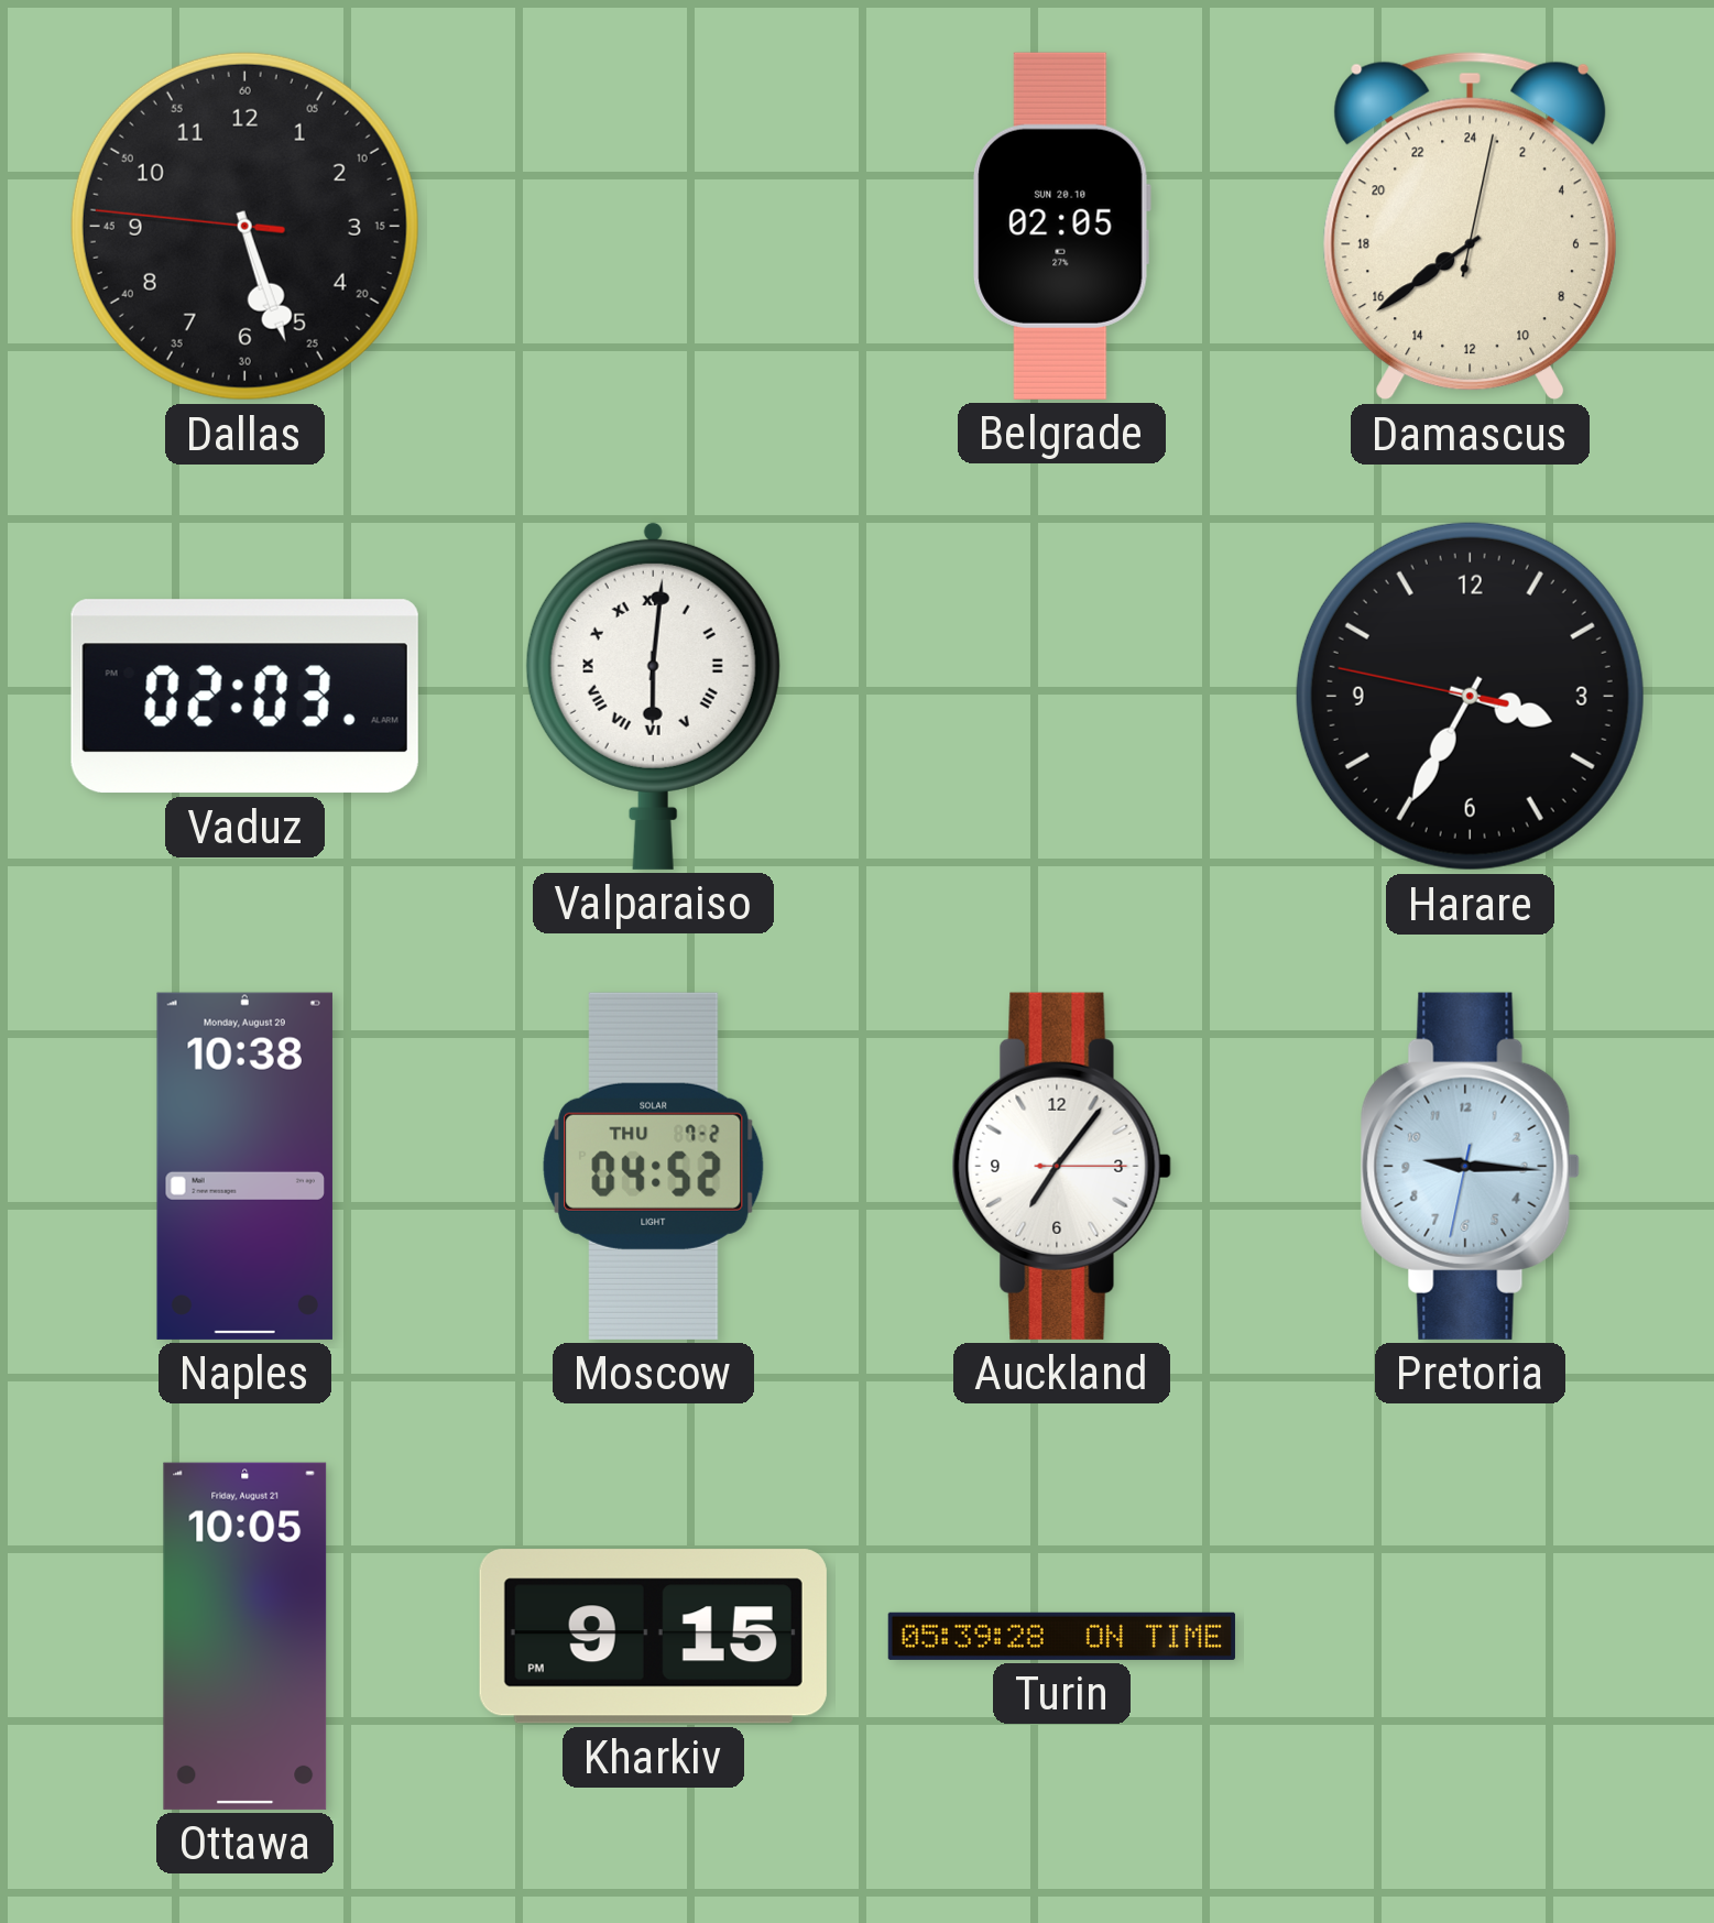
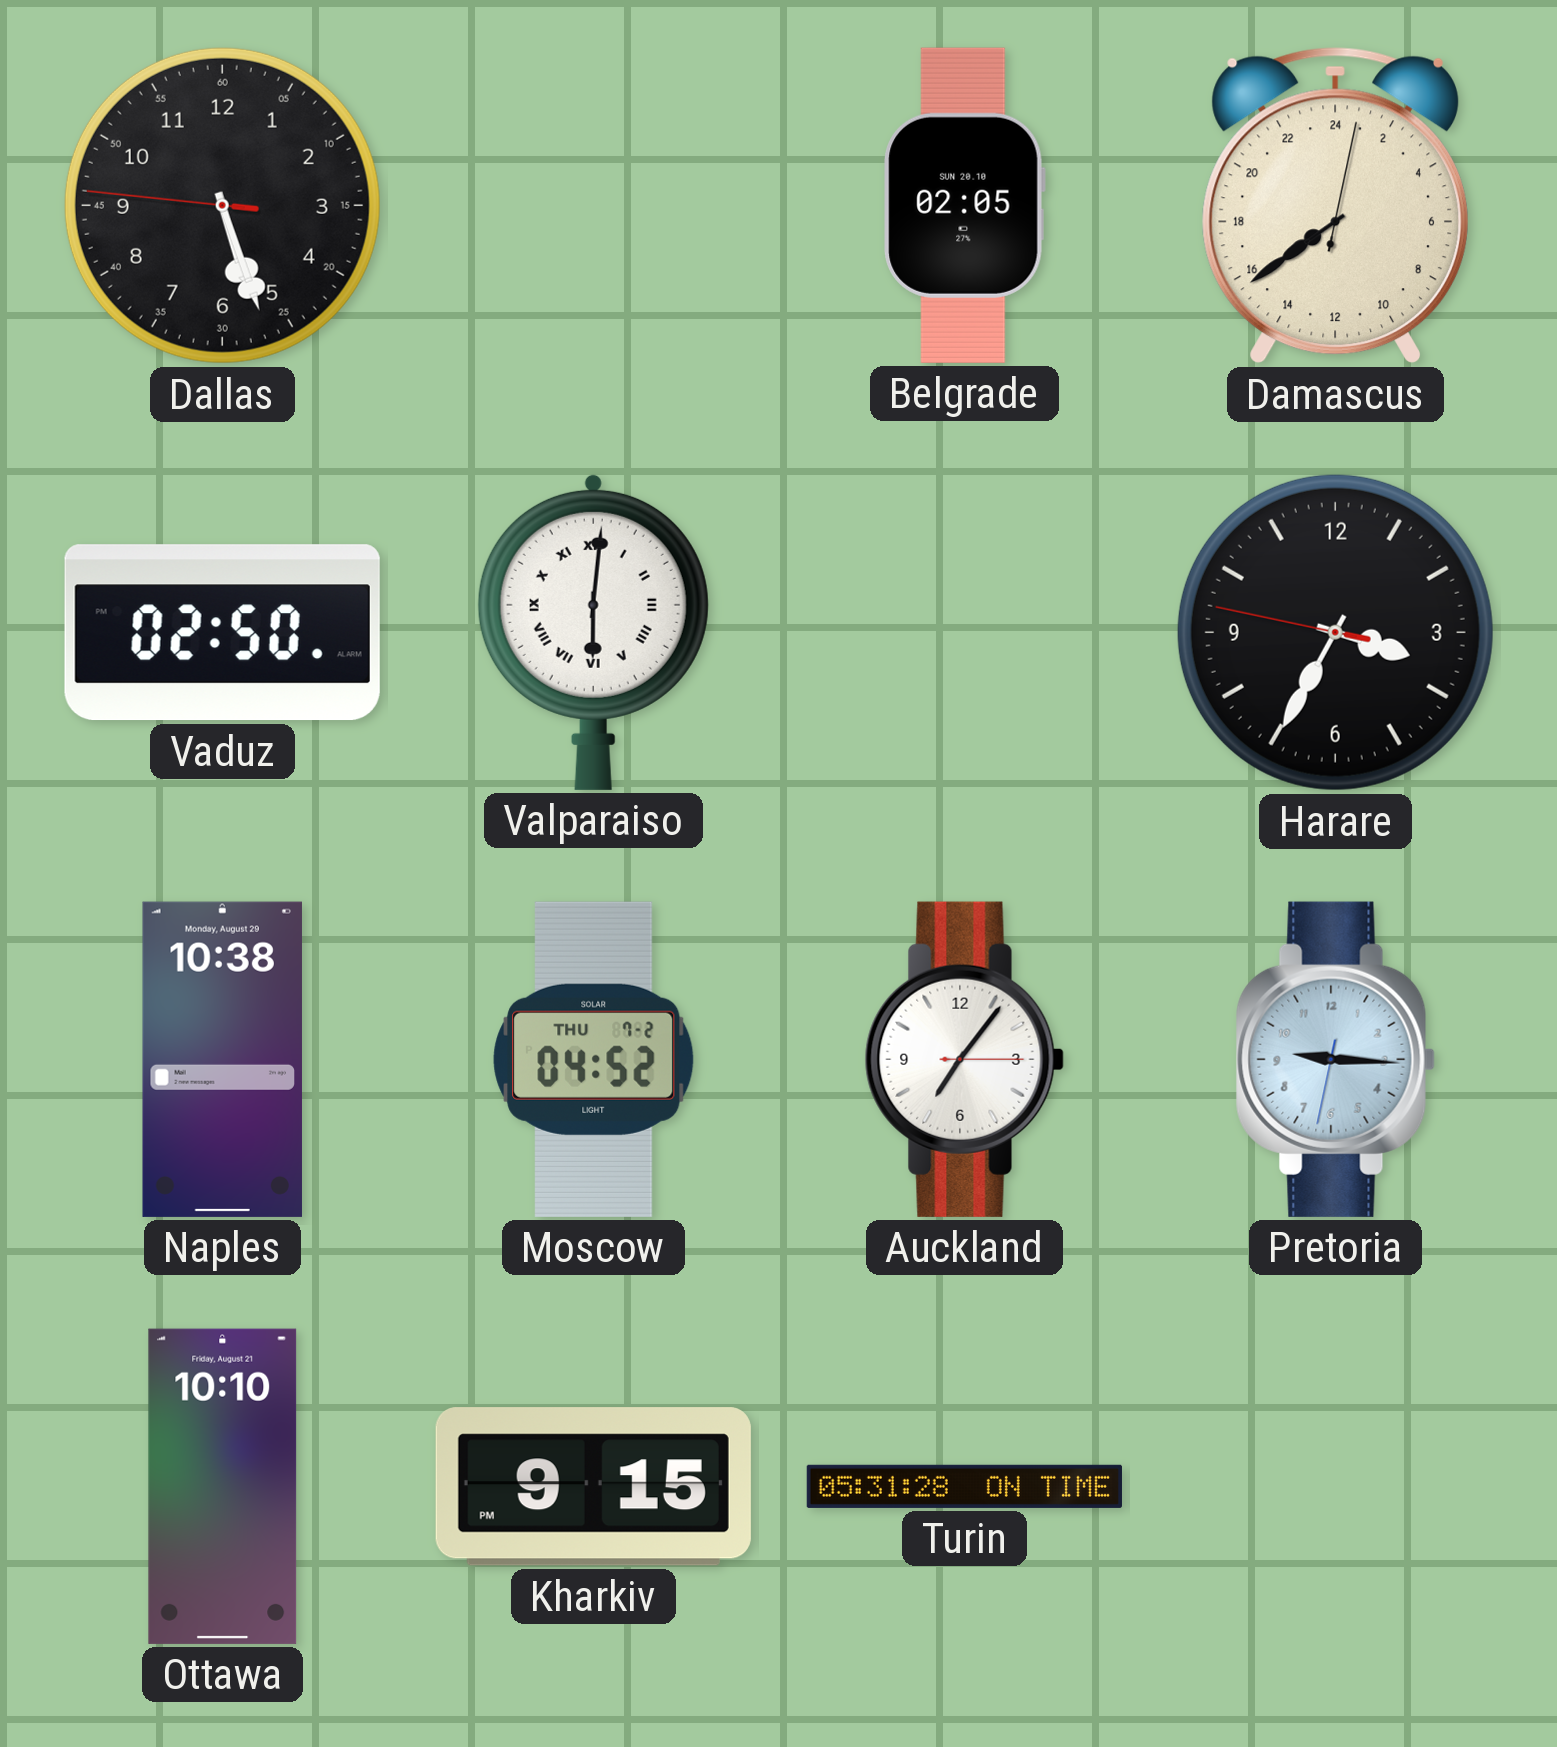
Vaduz: 02:03 -> 02:50
Ottawa: 10:05 -> 10:10
Turin: 05:39 -> 05:31
